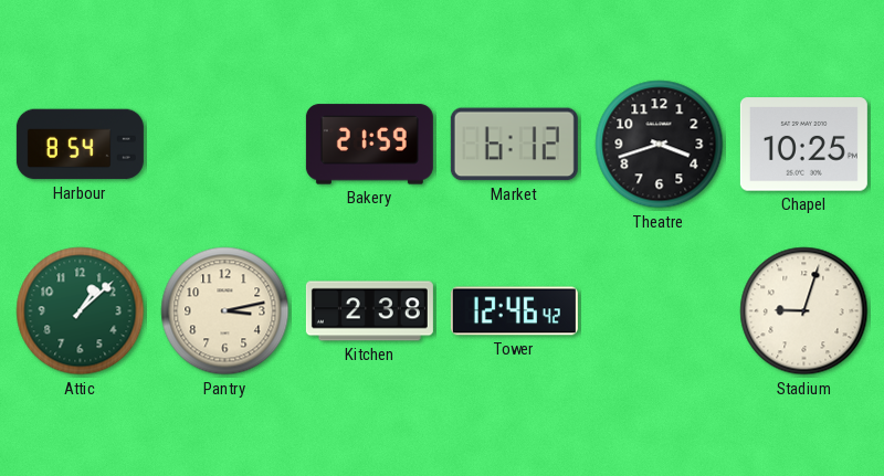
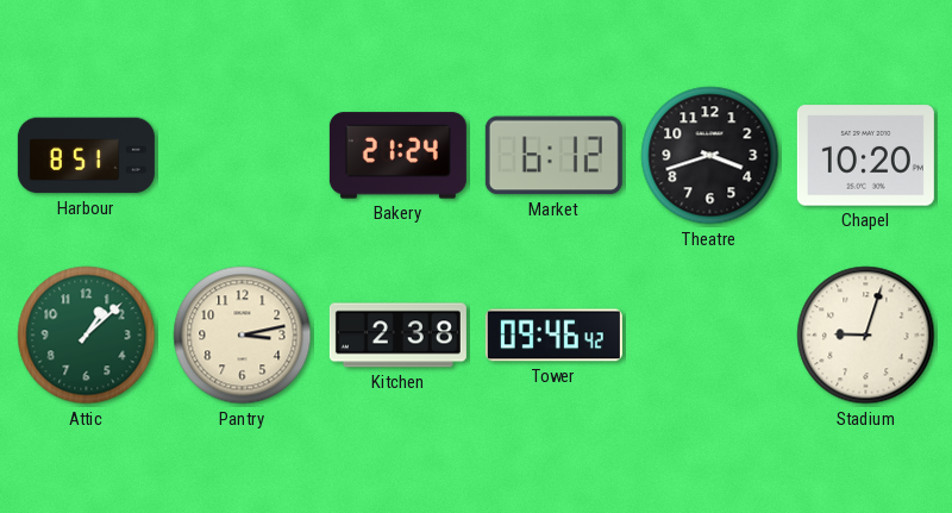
Harbour: 8:54 -> 8:51
Bakery: 21:59 -> 21:24
Chapel: 10:25 -> 10:20
Tower: 12:46 -> 09:46
